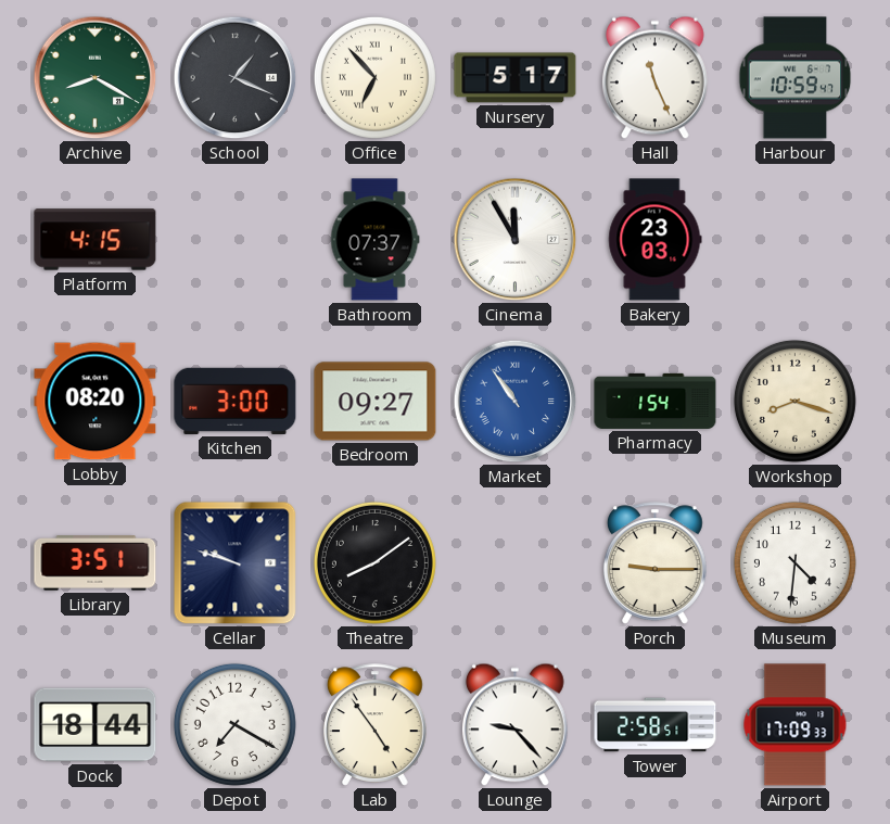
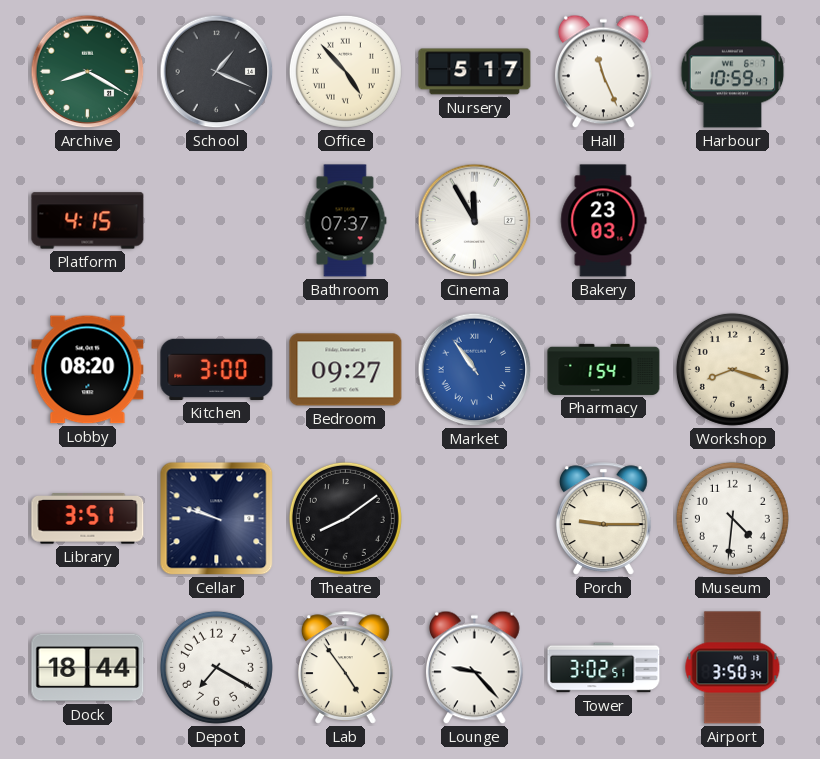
Office: 6:53 -> 4:53
Tower: 2:58 -> 3:02
Airport: 17:09 -> 3:50
